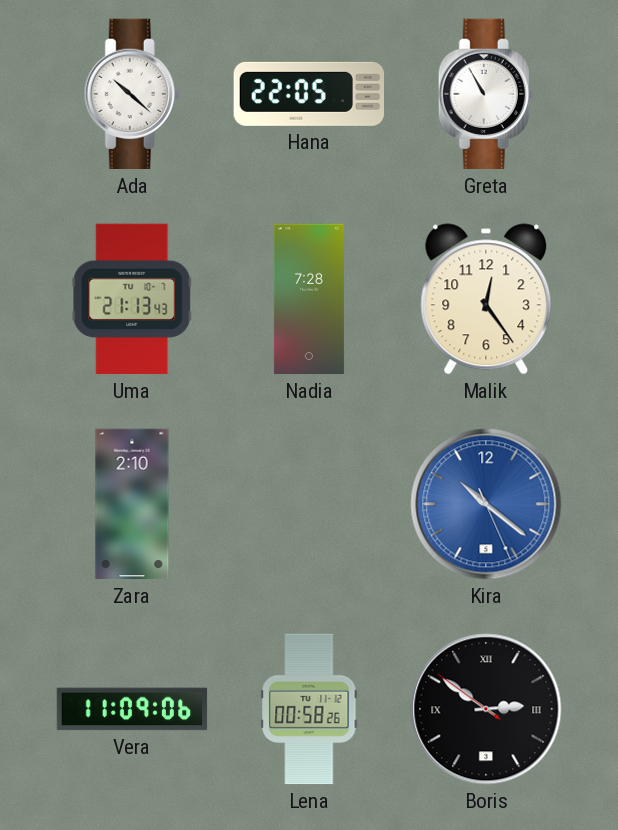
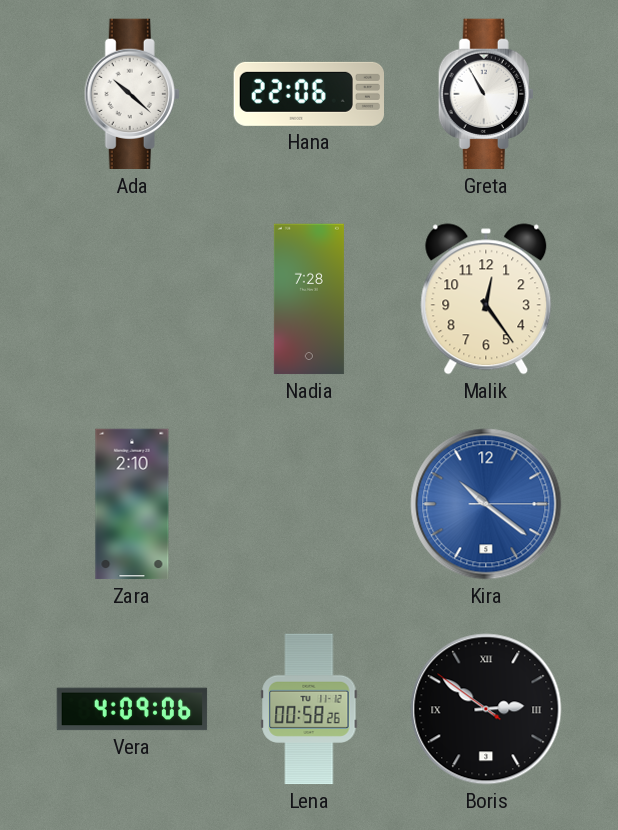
Hana: 22:05 -> 22:06
Uma: 21:13 -> none
Kira: 10:21:26 -> 10:21:15
Vera: 11:09 -> 4:09
